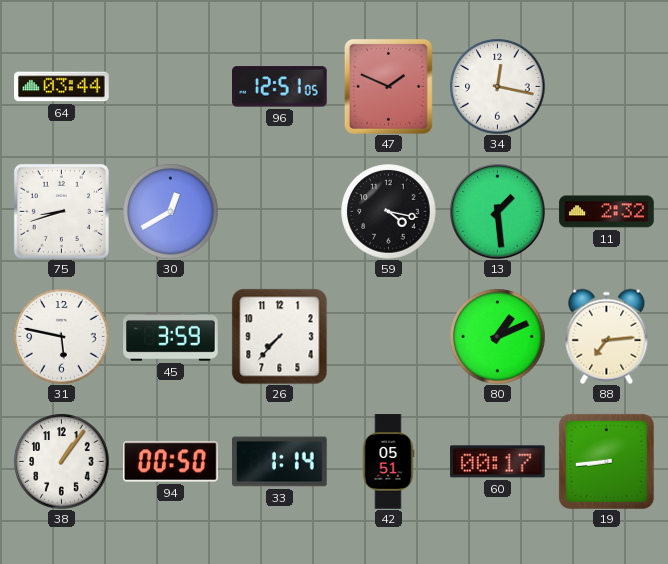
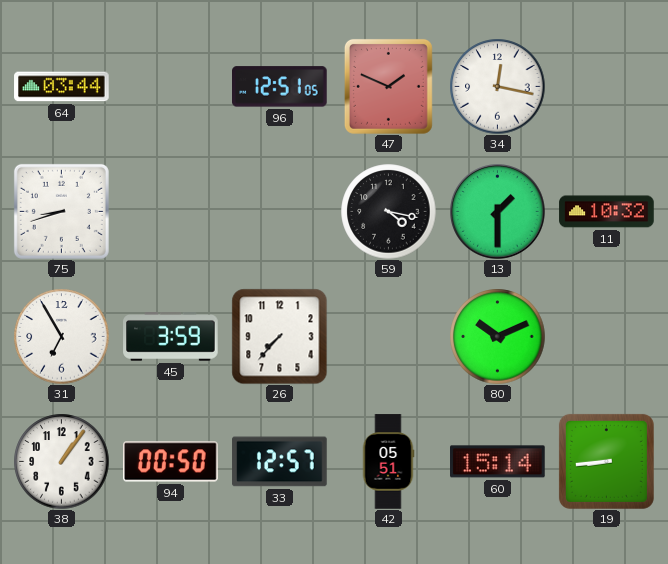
30: 12:40 -> none
13: 1:29 -> 1:30
11: 2:32 -> 10:32
31: 5:47 -> 6:55
80: 1:11 -> 10:11
88: 7:14 -> none
33: 1:14 -> 12:57
60: 00:17 -> 15:14
